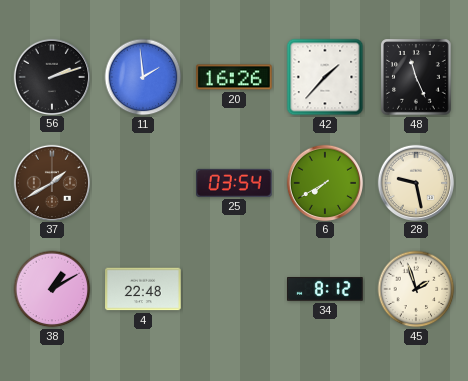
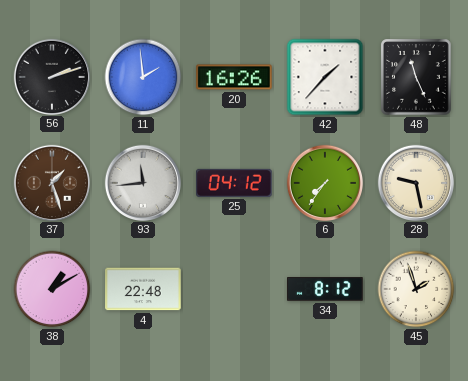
37: 1:40 -> 1:27
93: none -> 11:44
25: 03:54 -> 04:12
6: 7:40 -> 7:36
